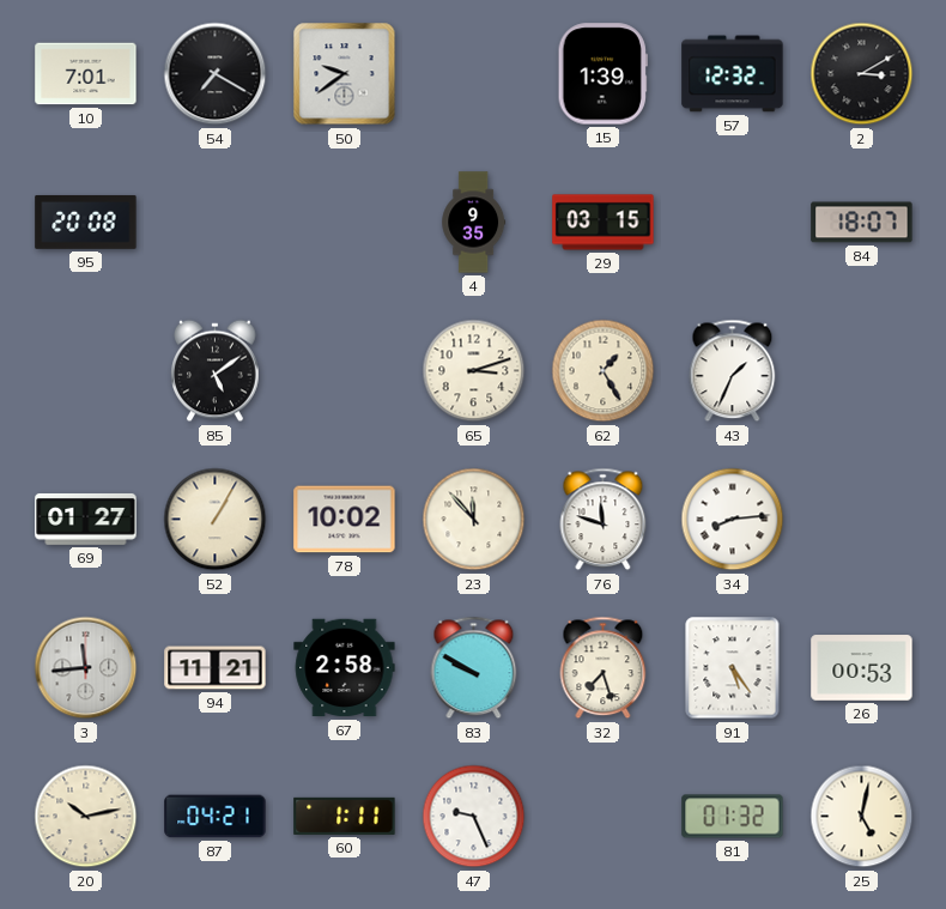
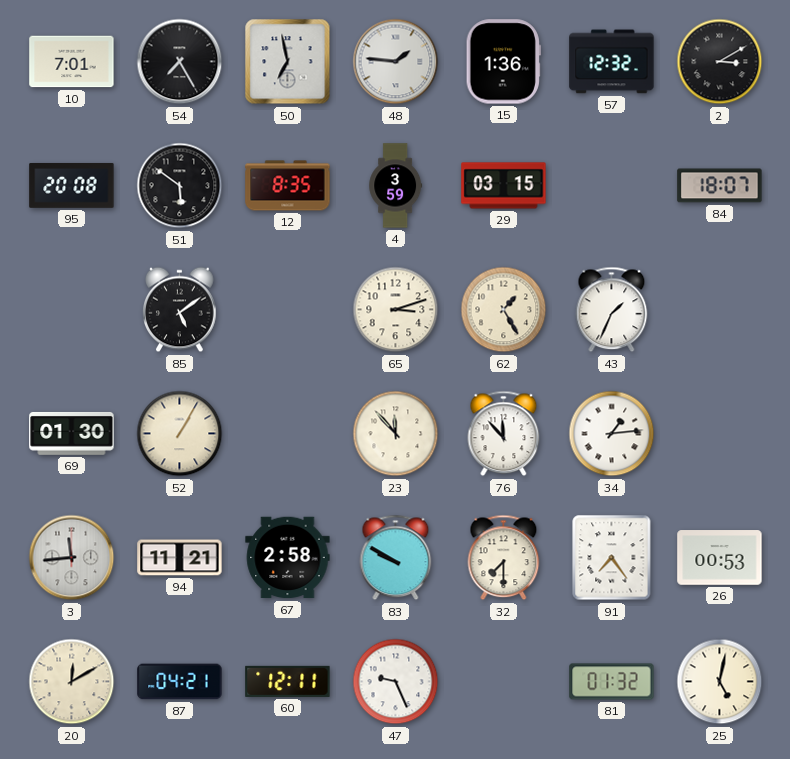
54: 7:20 -> 7:25
50: 9:39 -> 6:58
48: none -> 1:46
15: 1:39 -> 1:36
51: none -> 5:51
12: none -> 8:35
4: 9:35 -> 3:59
69: 01:27 -> 01:30
78: 10:02 -> none
76: 11:48 -> 11:53
34: 8:14 -> 1:14
32: 7:27 -> 7:30
91: 5:24 -> 7:24
20: 10:13 -> 12:10
60: 1:11 -> 12:11
